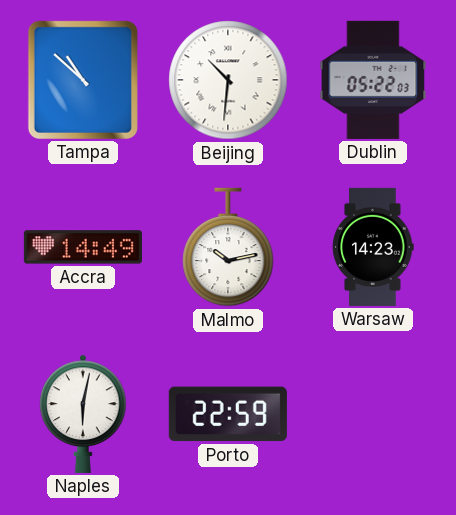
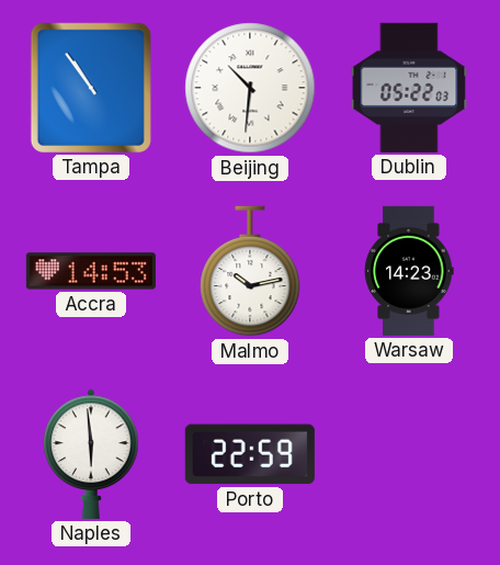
Tampa: 10:52 -> 10:54
Accra: 14:49 -> 14:53
Naples: 6:02 -> 5:59
